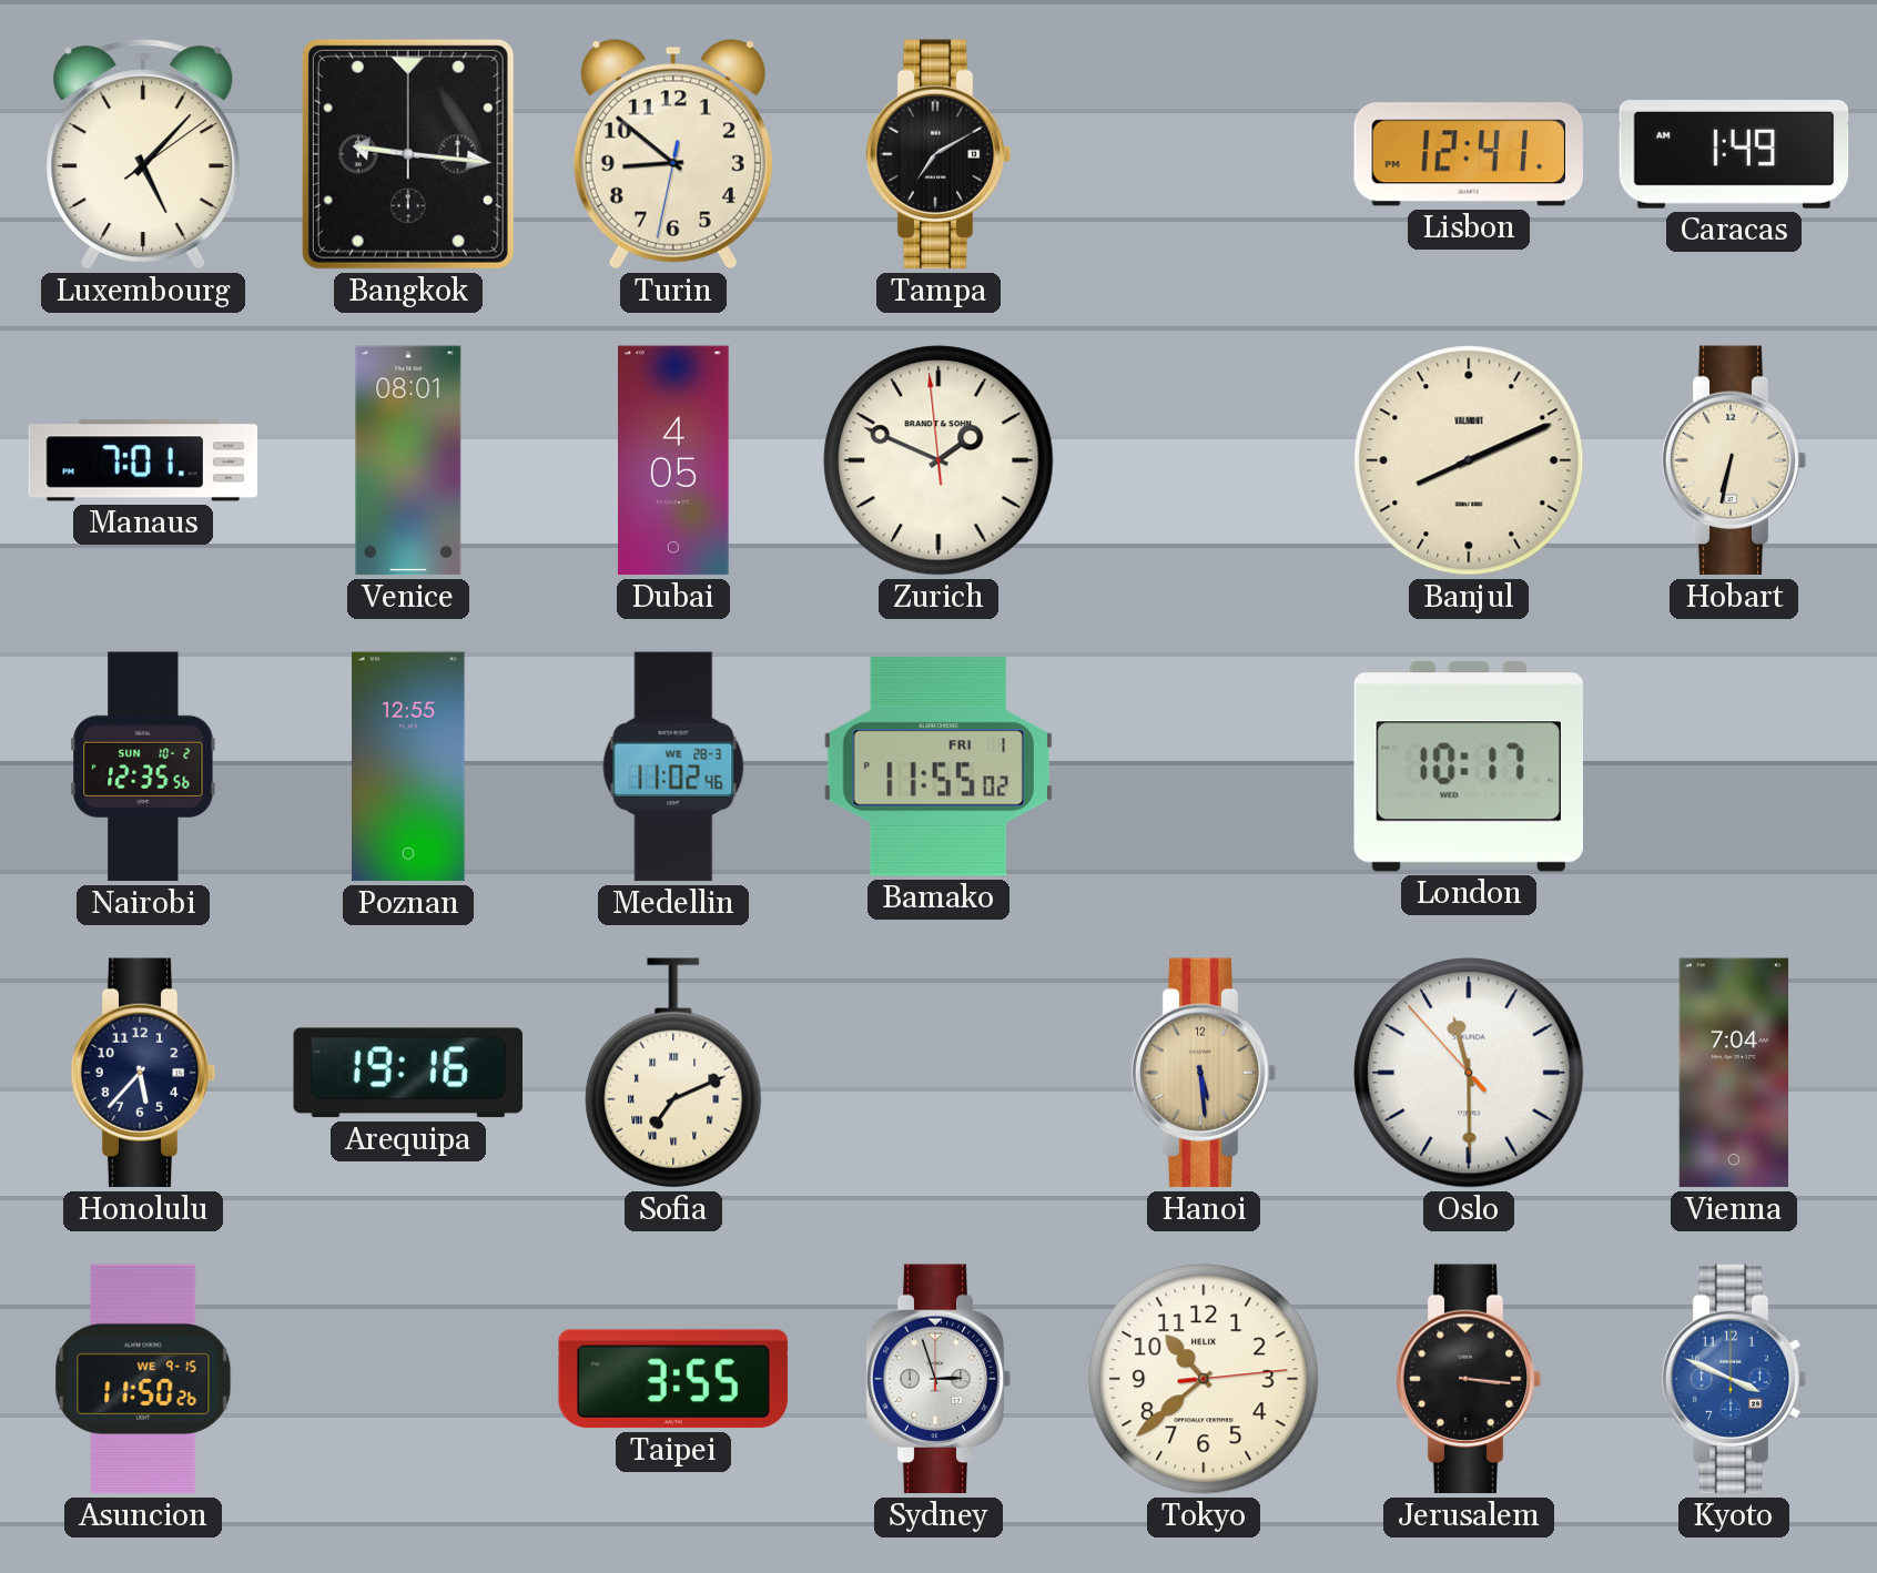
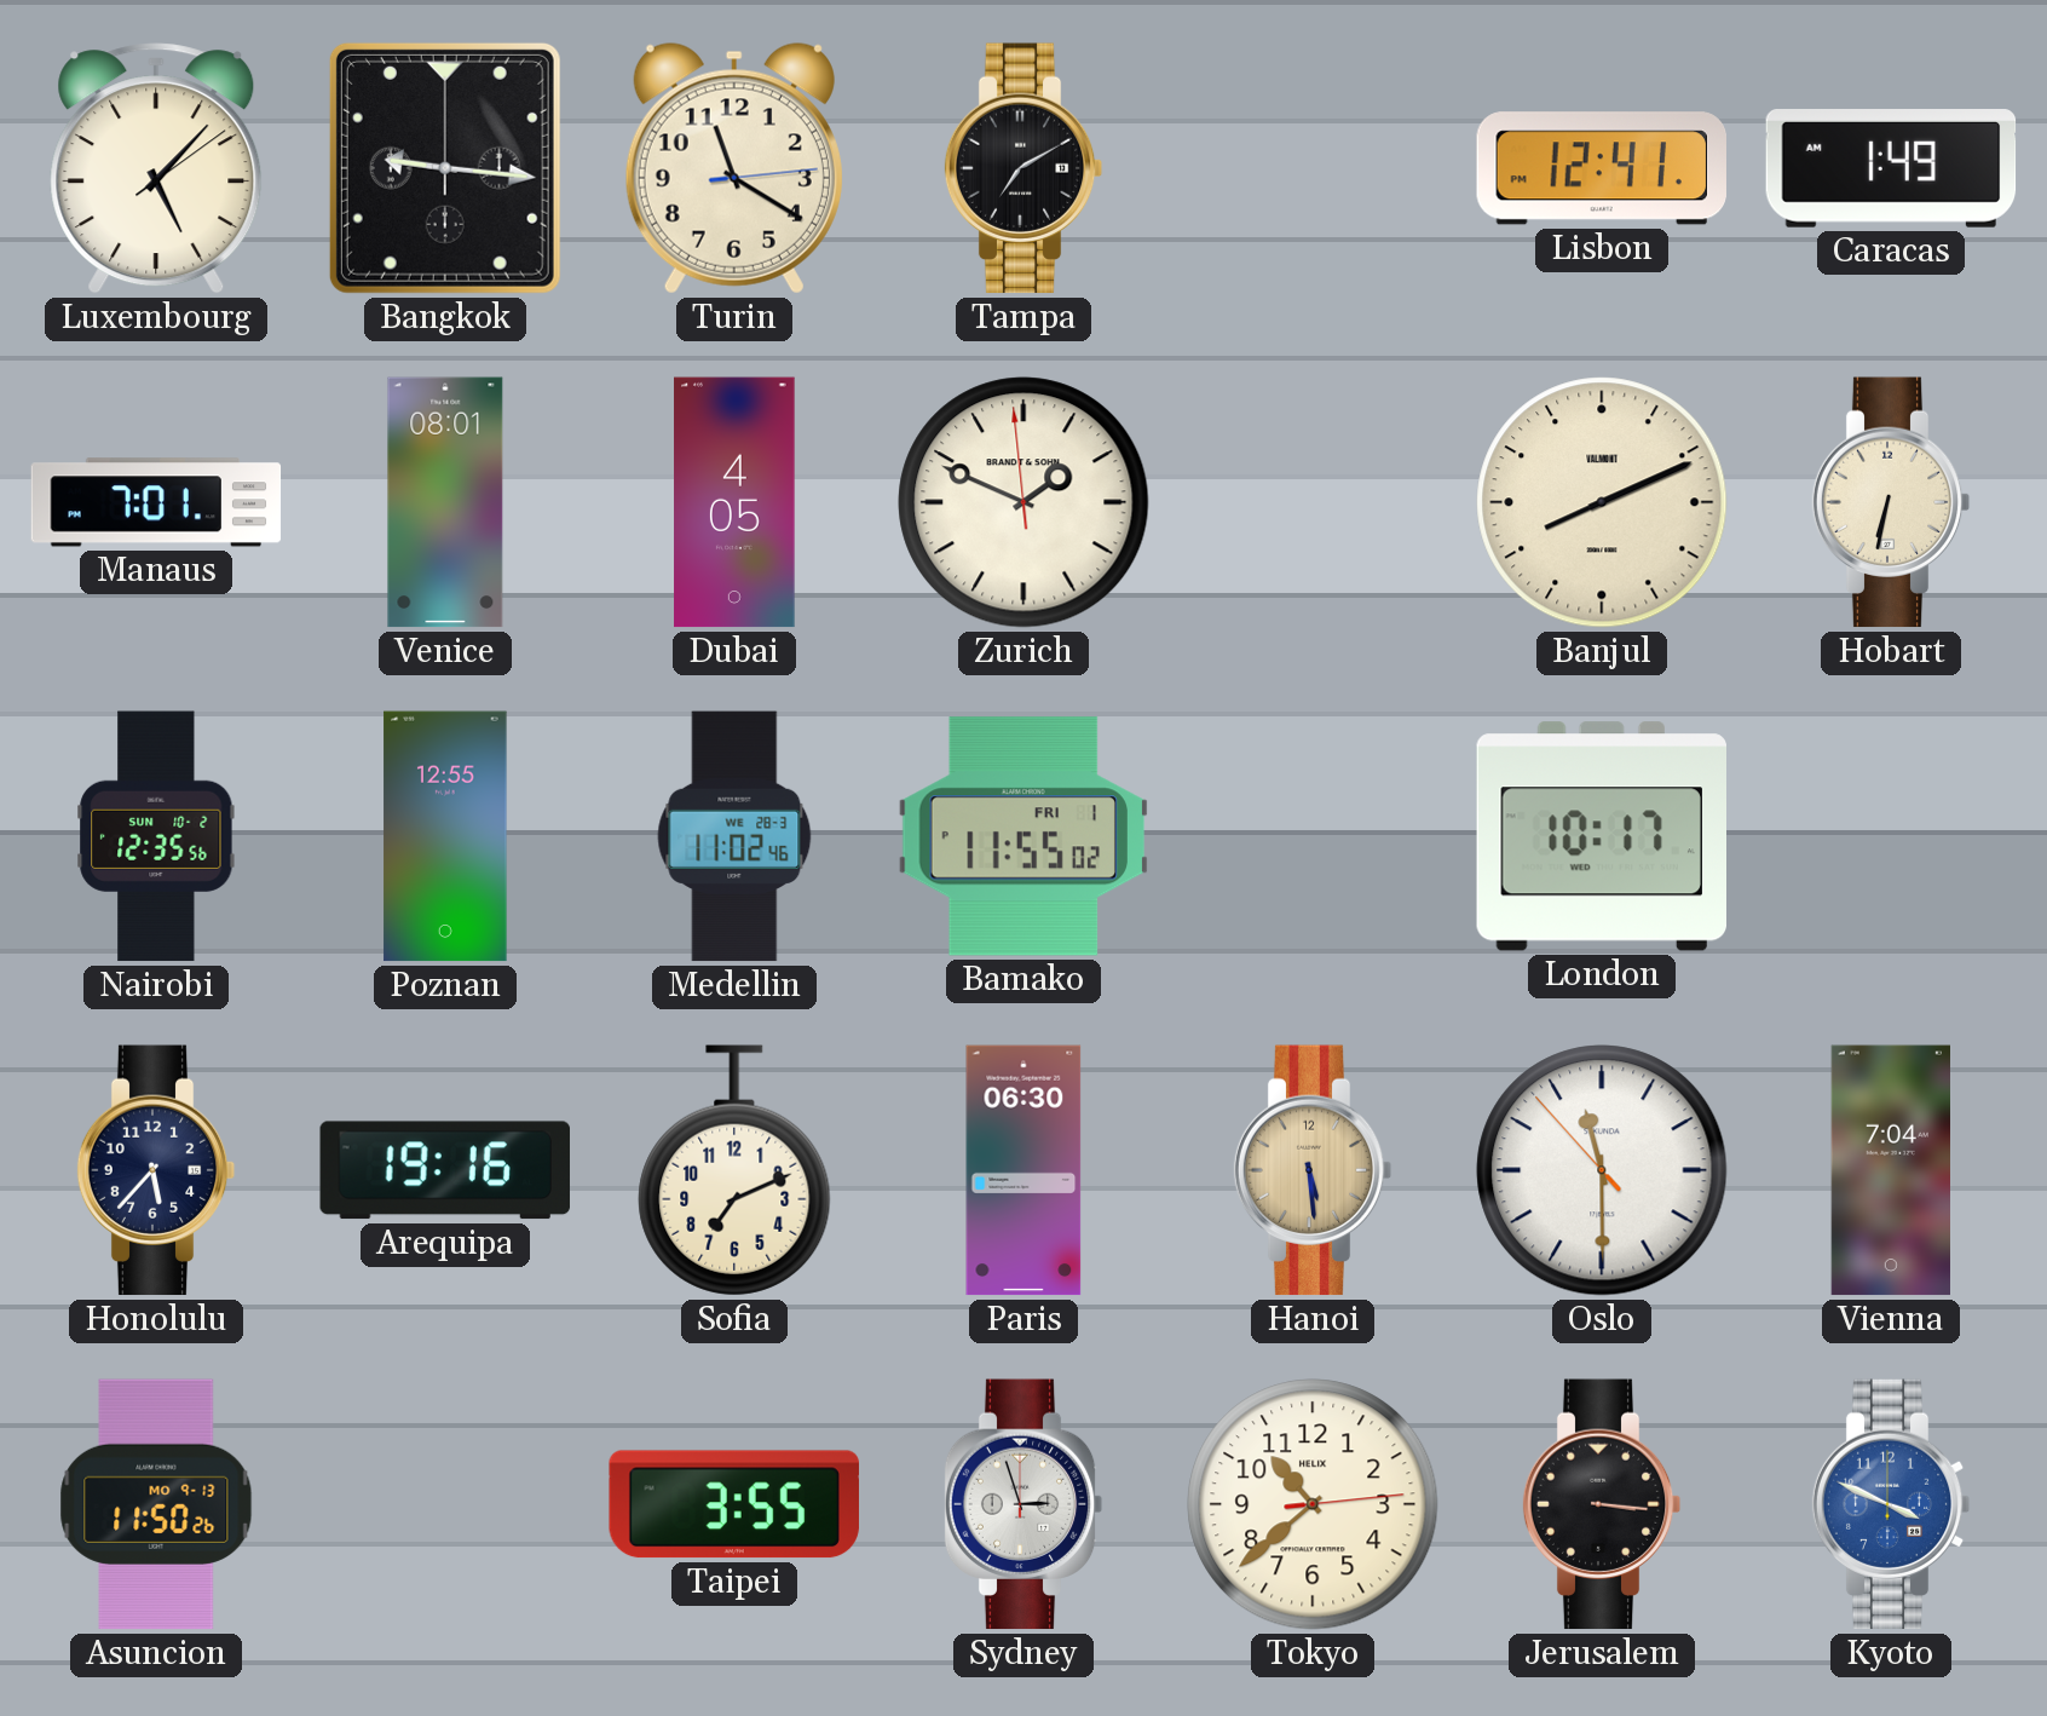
Turin: 8:51 -> 11:20
Sofia numerals: Roman -> Arabic
Paris: none -> 06:30
Asuncion date: WE 9-15 -> MO 9-13
